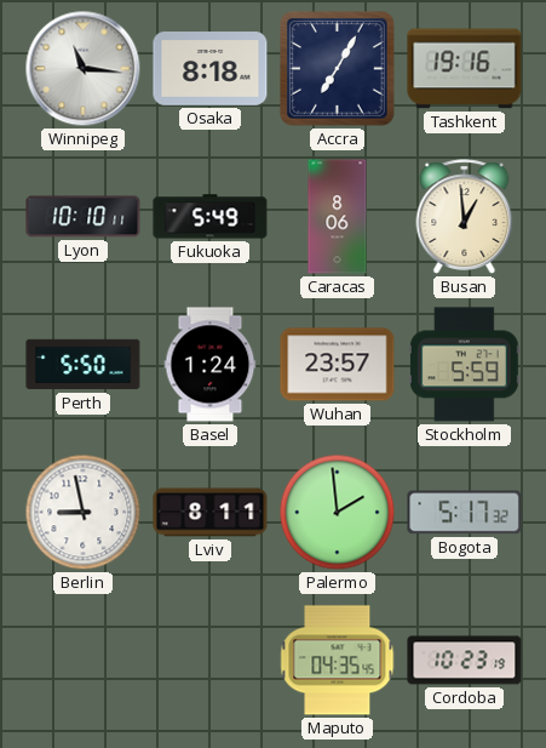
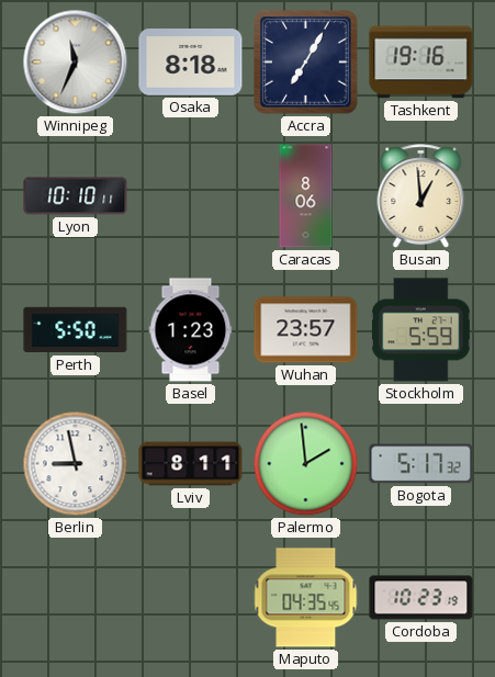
Winnipeg: 11:16 -> 11:34
Fukuoka: 5:49 -> none
Basel: 1:24 -> 1:23
